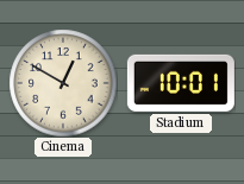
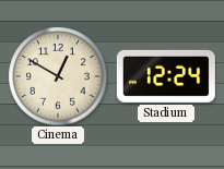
Stadium: 10:01 -> 12:24
